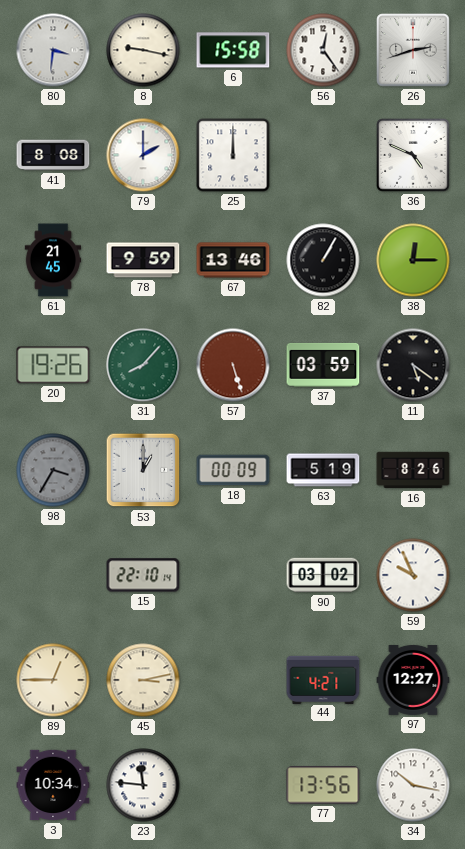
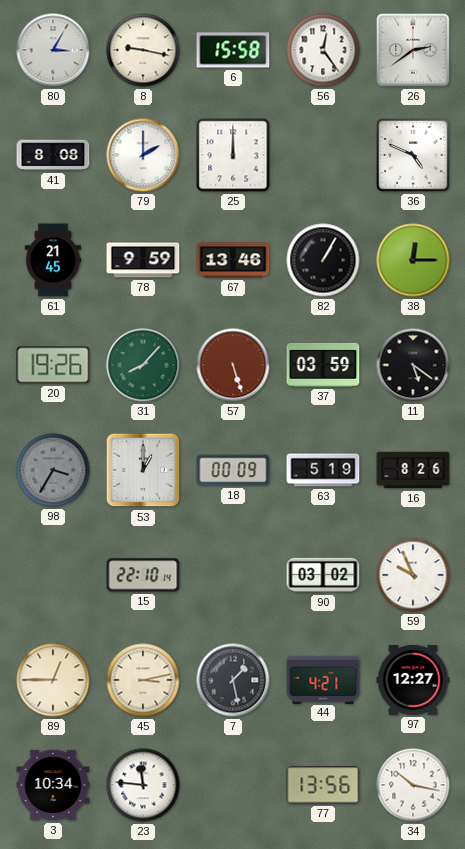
80: 3:31 -> 3:05
26: 2:42 -> 2:39
7: none -> 1:28
